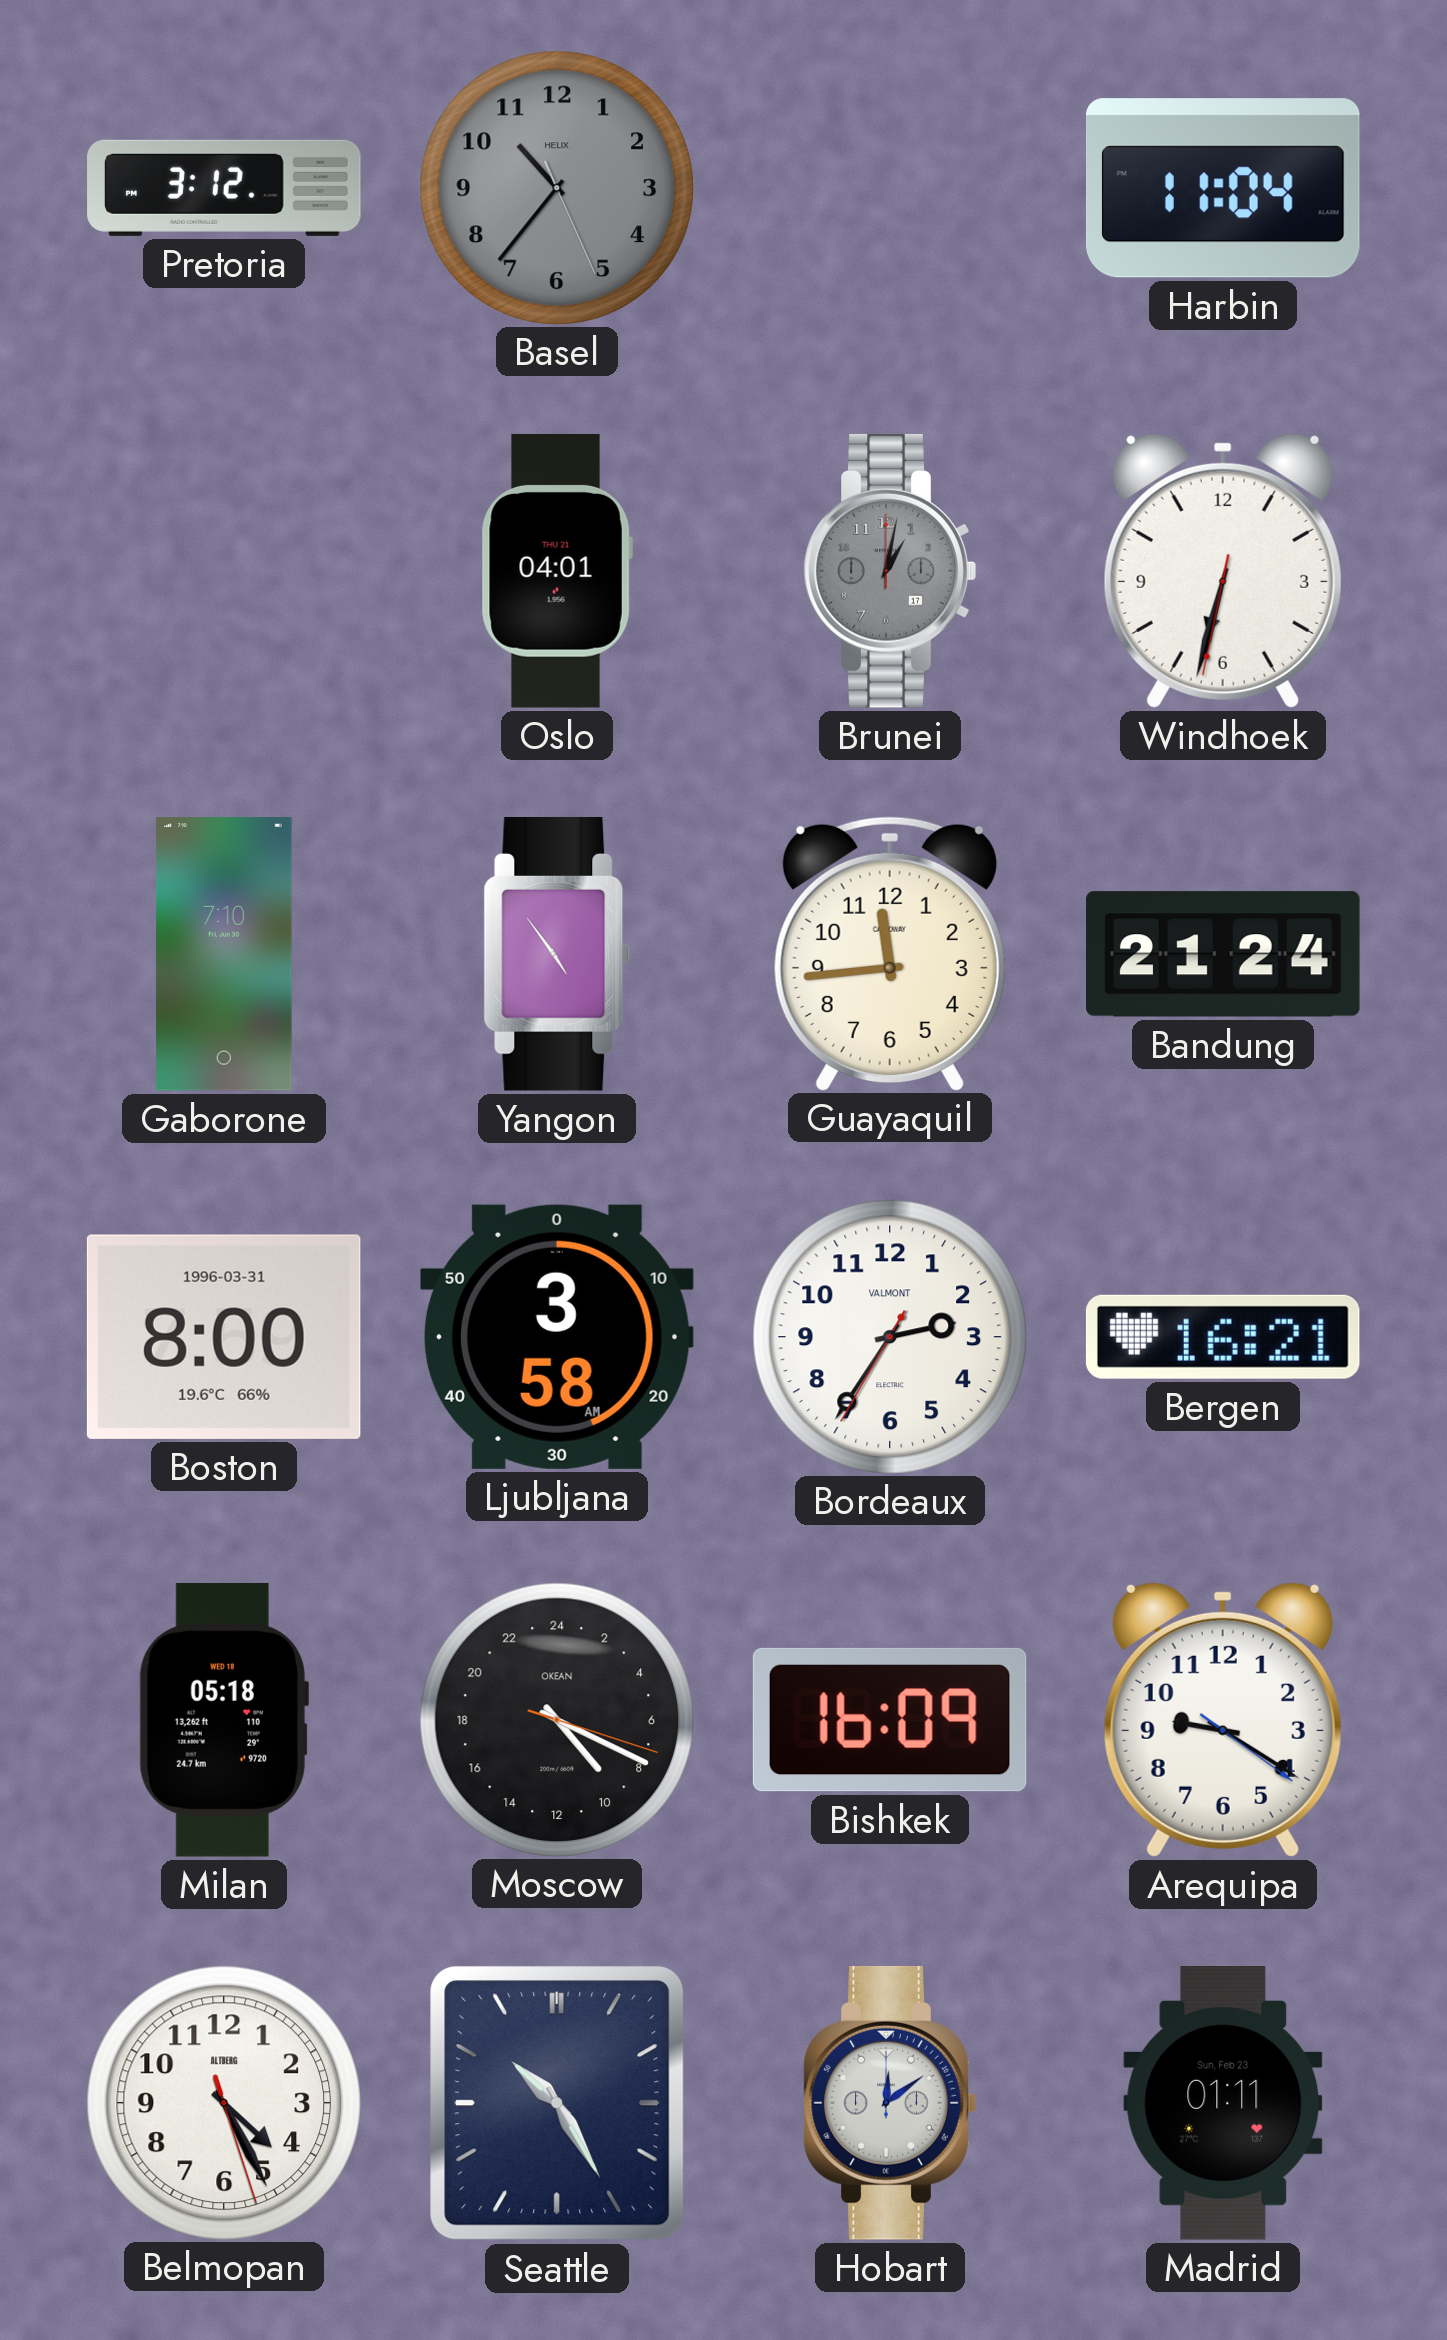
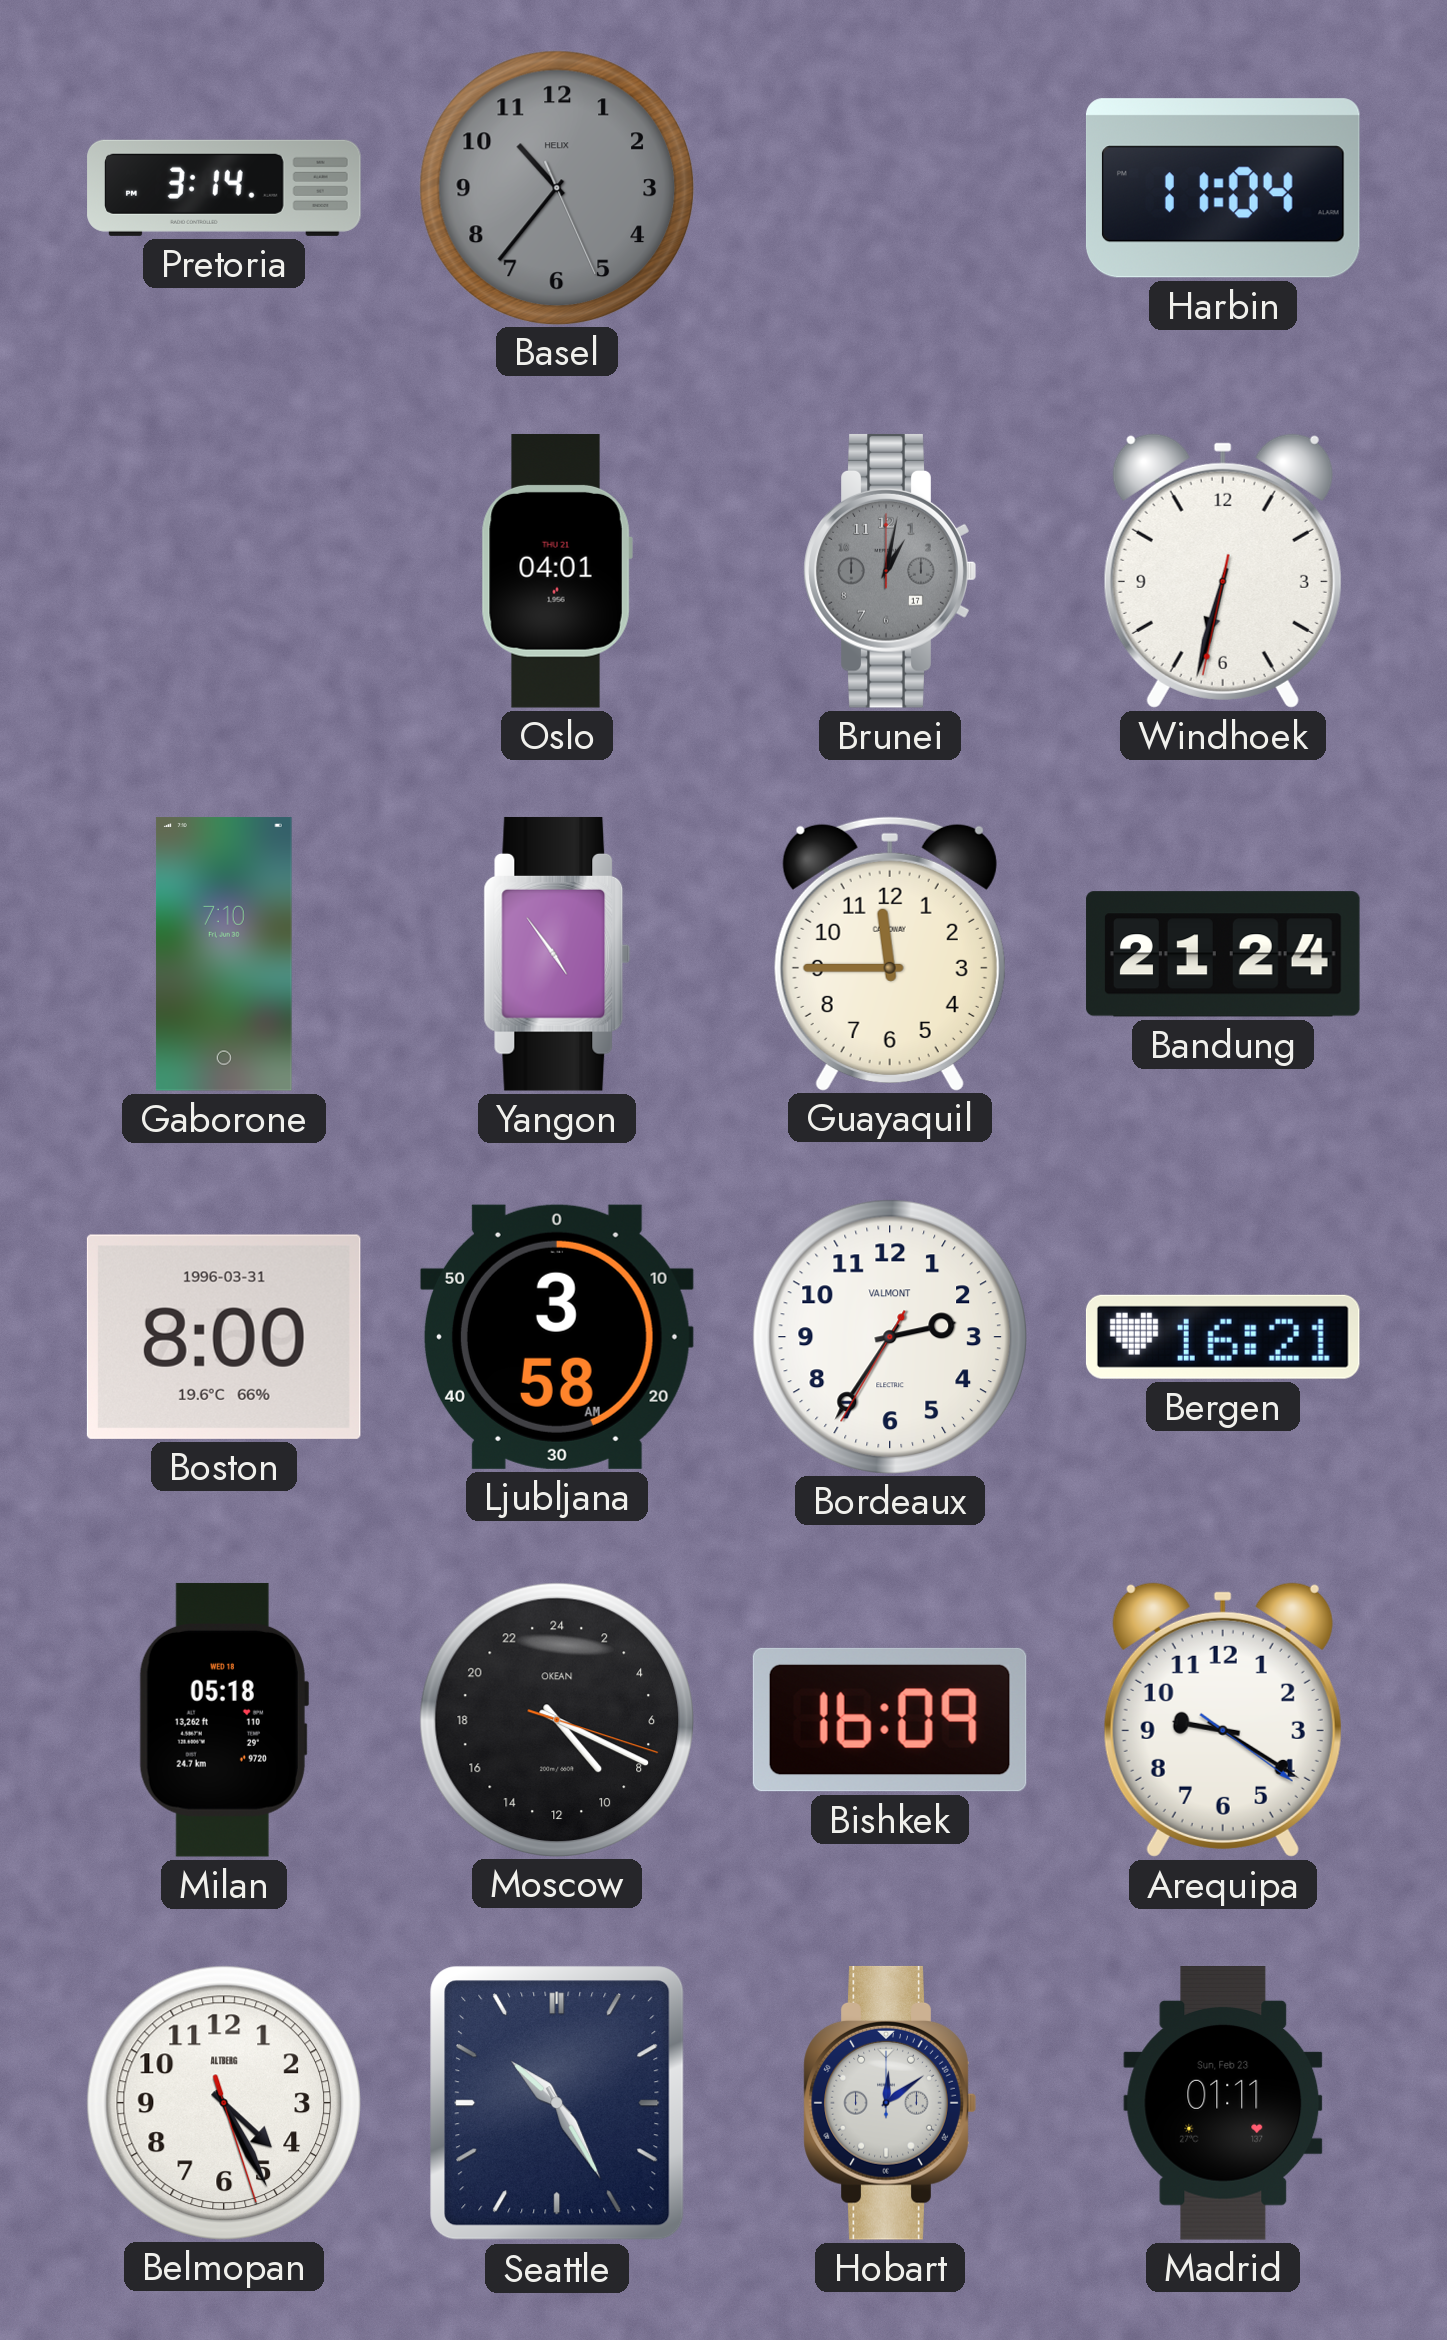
Pretoria: 3:12 -> 3:14
Guayaquil: 11:44 -> 11:45
